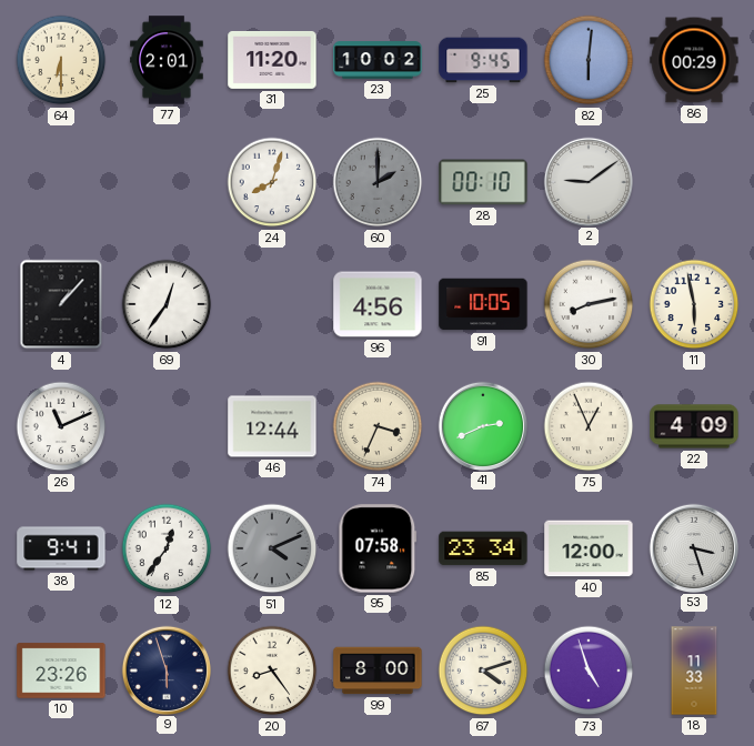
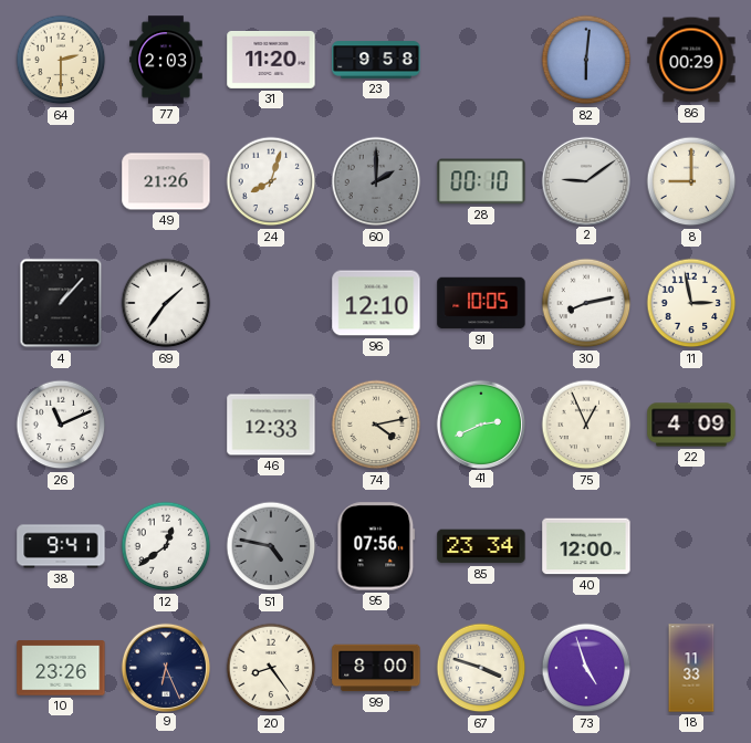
64: 6:30 -> 2:30
77: 2:01 -> 2:03
23: 10:02 -> 9:58
25: 9:45 -> none
49: none -> 21:26
8: none -> 9:00
69: 12:36 -> 1:36
96: 4:56 -> 12:10
11: 5:58 -> 2:58
46: 12:44 -> 12:33
74: 3:34 -> 4:13
12: 12:36 -> 12:39
51: 4:11 -> 4:47
95: 07:58 -> 07:56
53: 3:27 -> none
9: 5:57 -> 6:26
67: 4:12 -> 3:48
